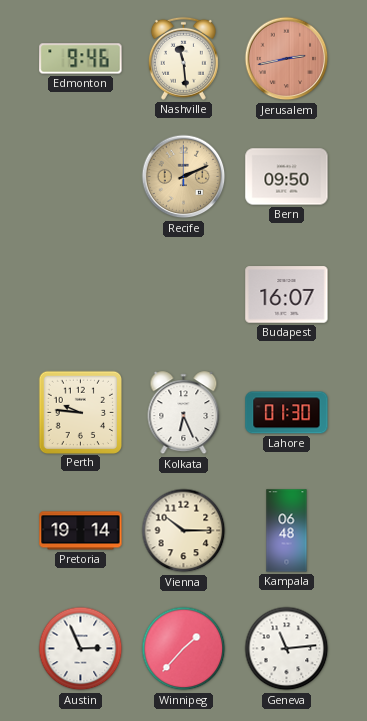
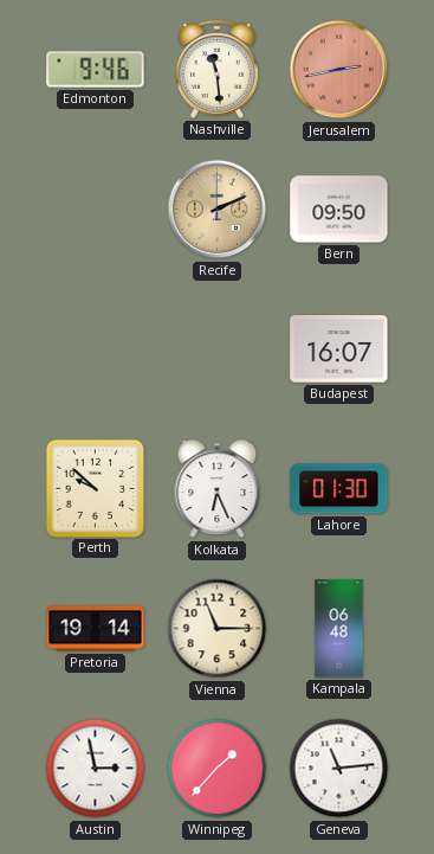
Perth: 9:46 -> 9:52
Vienna: 10:15 -> 11:15
Austin: 2:56 -> 2:58
